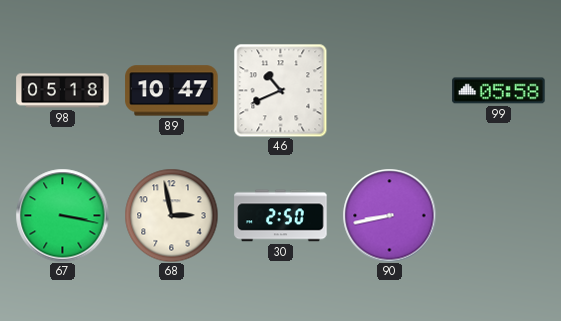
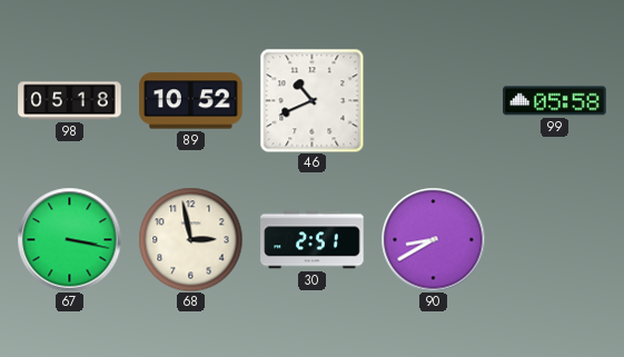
89: 10:47 -> 10:52
30: 2:50 -> 2:51
90: 8:43 -> 8:40
